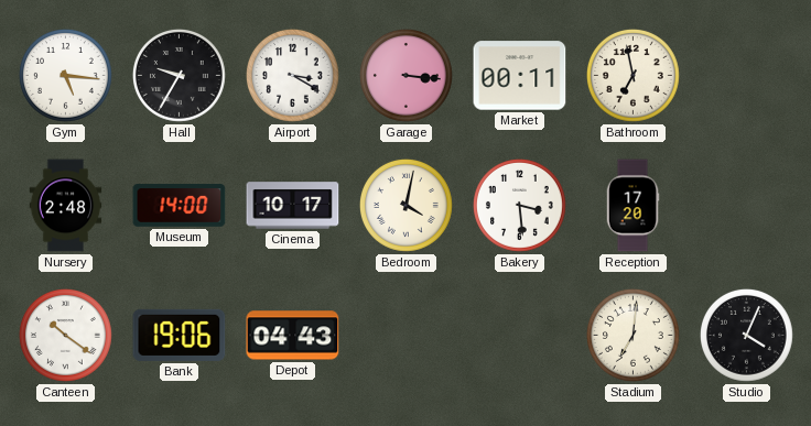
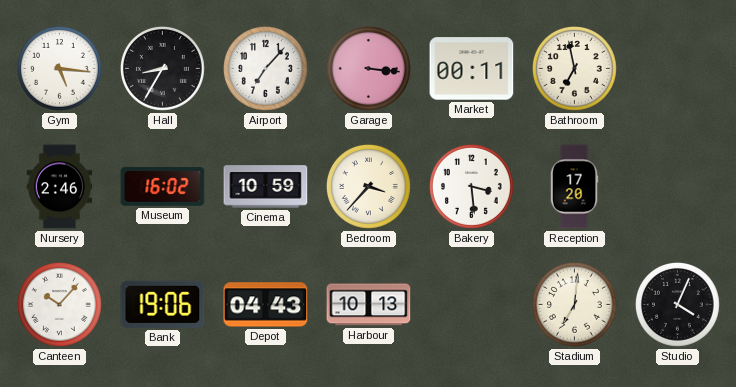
Hall: 9:35 -> 8:35
Airport: 3:20 -> 7:07
Nursery: 2:48 -> 2:46
Museum: 14:00 -> 16:02
Cinema: 10:17 -> 10:59
Bedroom: 4:02 -> 3:37
Canteen: 10:21 -> 10:07
Harbour: none -> 10:13
